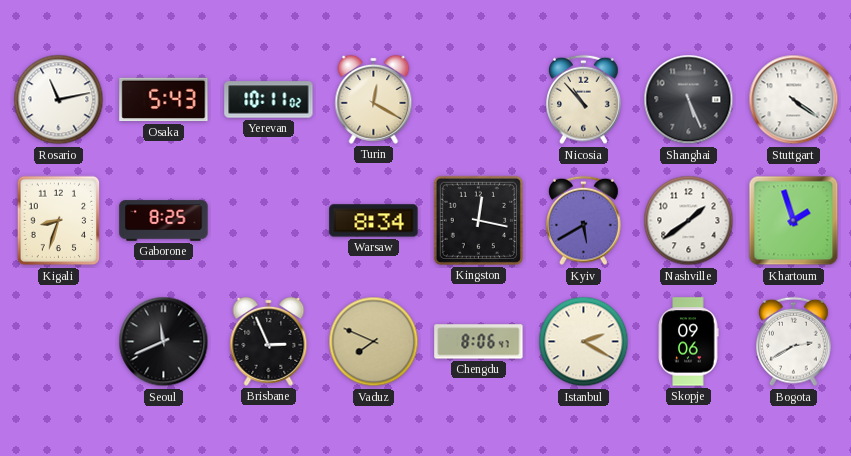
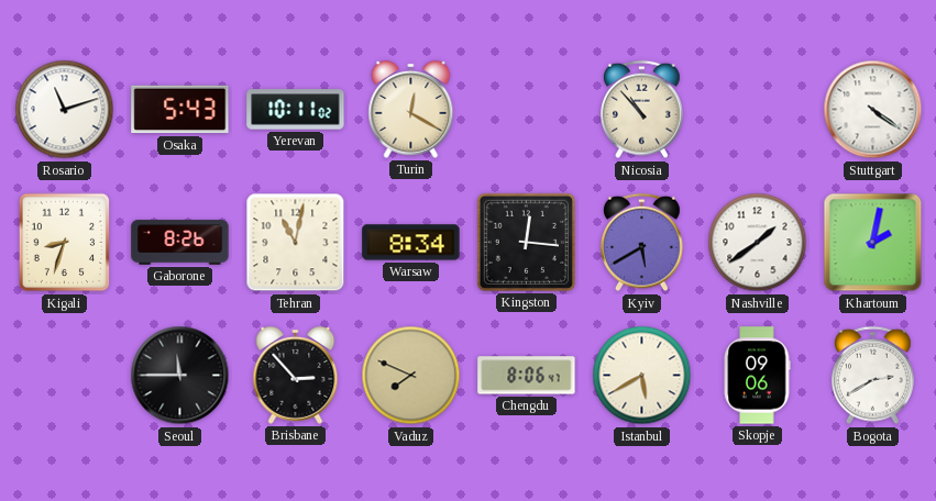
Rosario: 11:13 -> 11:12
Shanghai: 5:26 -> none
Gaborone: 8:25 -> 8:26
Tehran: none -> 11:02
Kingston: 12:17 -> 12:16
Khartoum: 1:57 -> 2:02
Seoul: 11:41 -> 11:45
Brisbane: 2:56 -> 2:53
Istanbul: 2:20 -> 5:40
